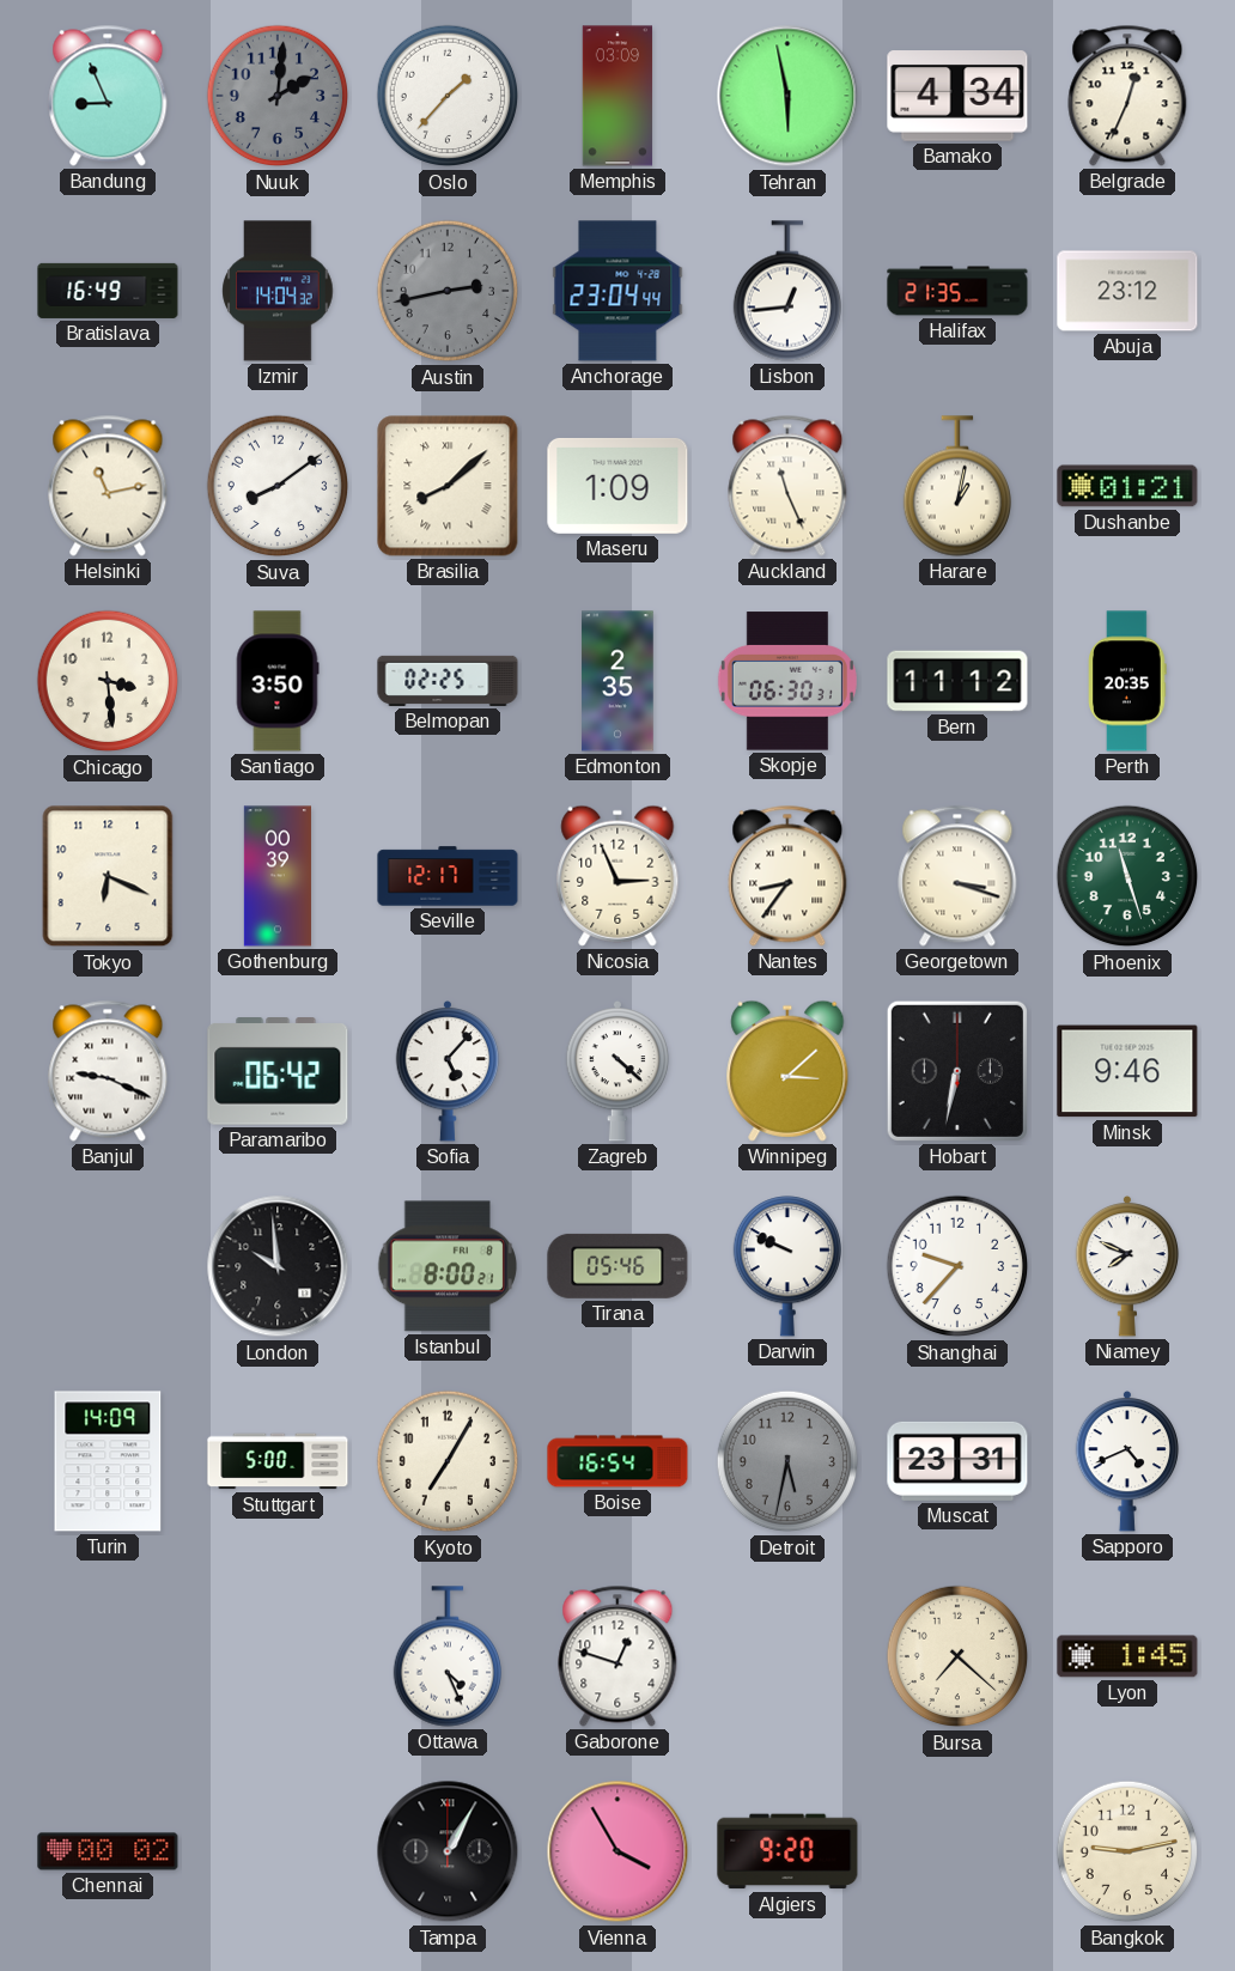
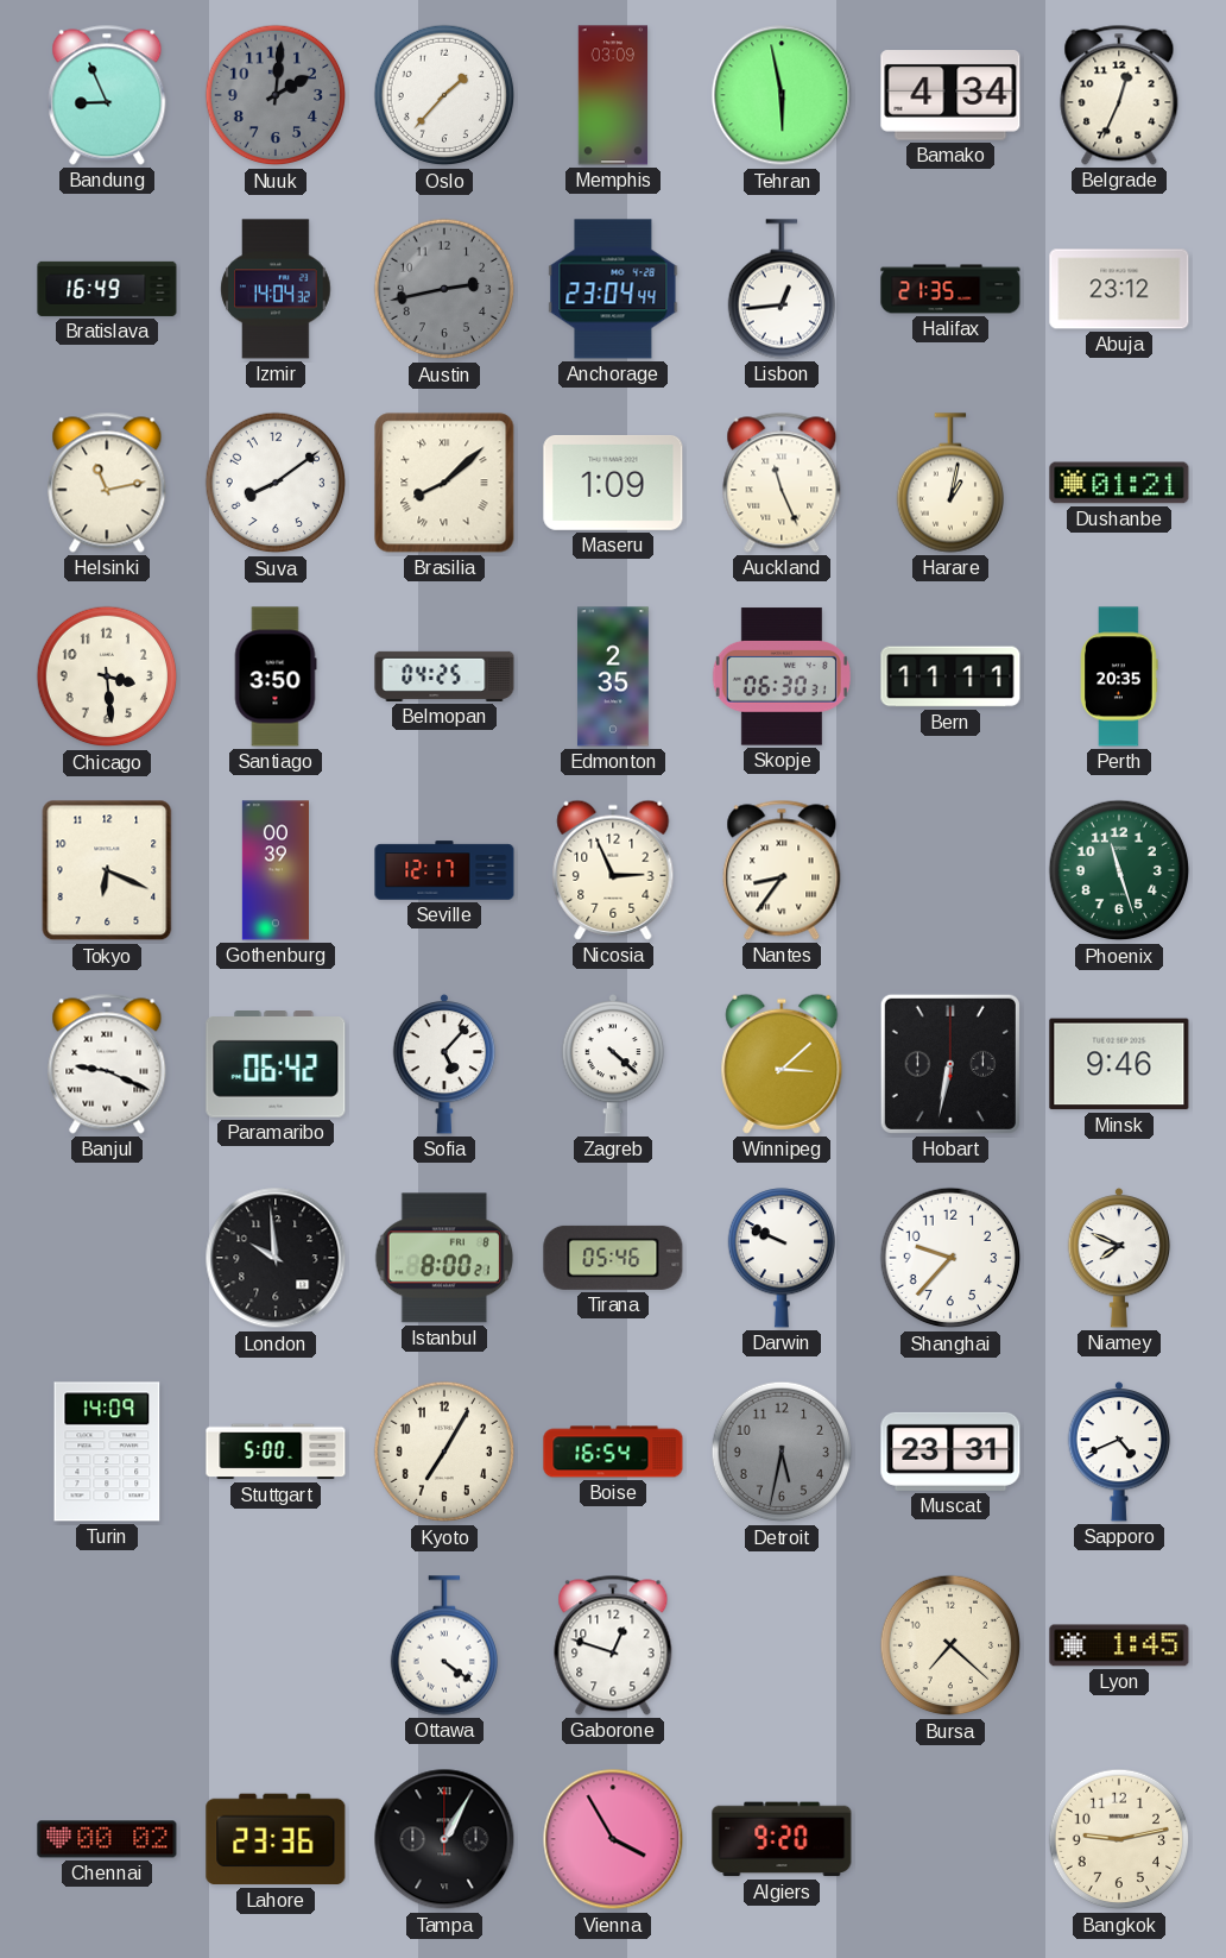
Belmopan: 02:25 -> 04:25
Bern: 11:12 -> 11:11
Georgetown: 3:18 -> none
Ottawa: 4:26 -> 4:21
Lahore: none -> 23:36
